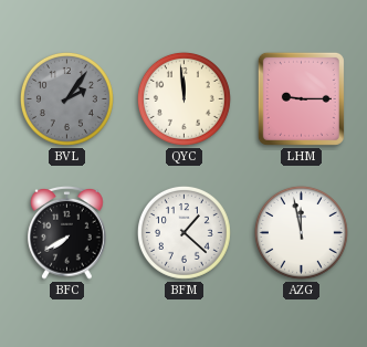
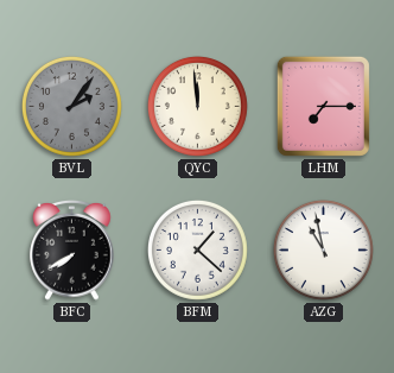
LHM: 9:15 -> 7:15
AZG: 11:58 -> 10:58
